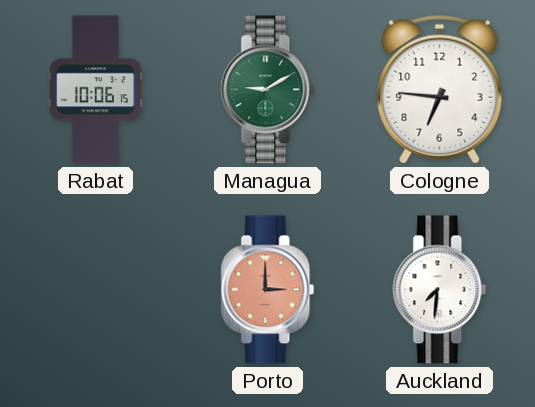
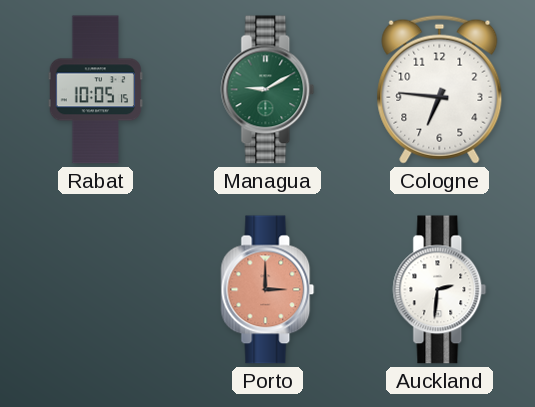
Rabat: 10:06 -> 10:05
Auckland: 7:31 -> 2:31
